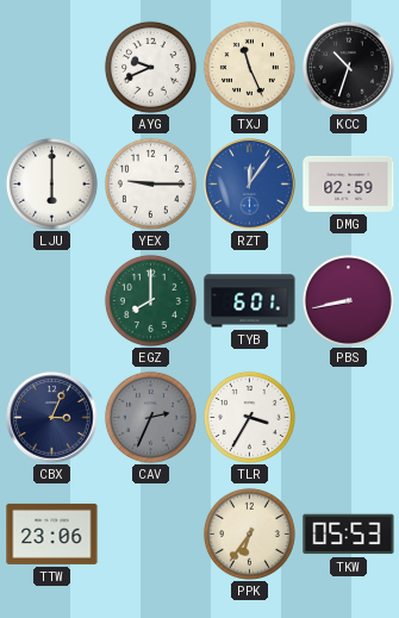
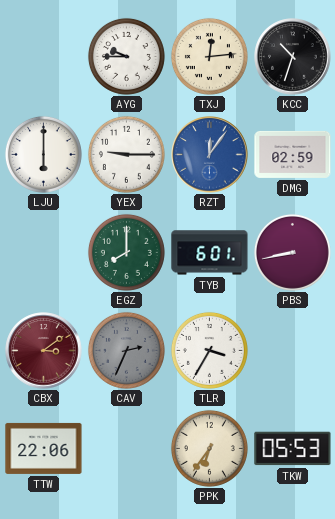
AYG: 9:41 -> 9:45
TXJ: 11:26 -> 12:14
CBX: 3:04 -> 3:09
CBX dial: navy -> burgundy
TTW: 23:06 -> 22:06
